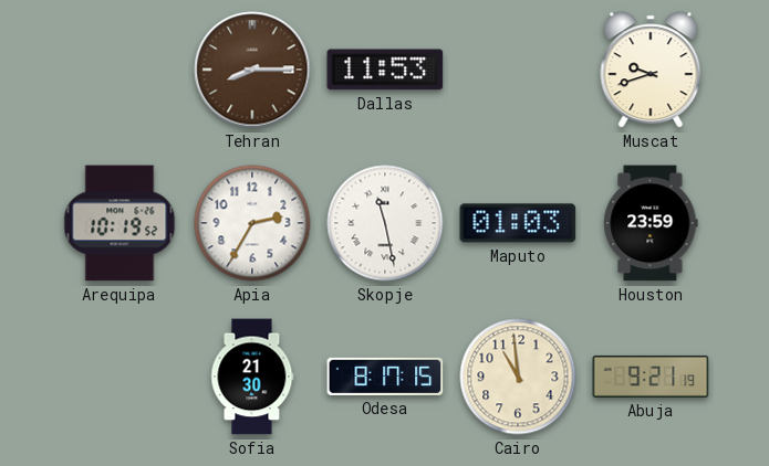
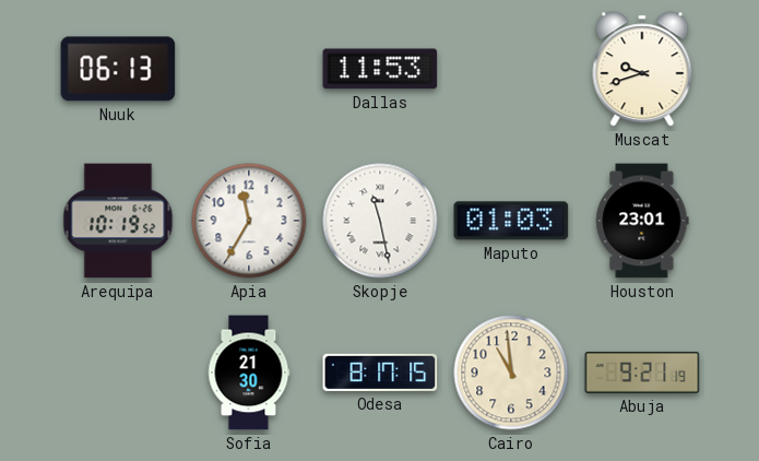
Nuuk: none -> 06:13
Tehran: 8:15 -> none
Apia: 2:35 -> 11:35
Houston: 23:59 -> 23:01
